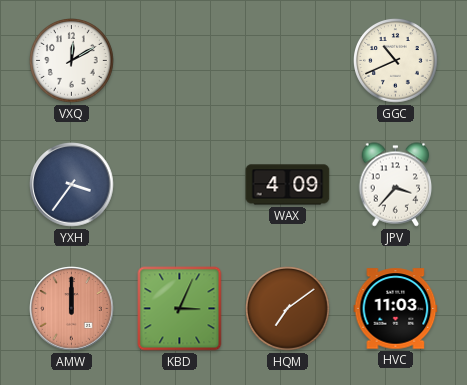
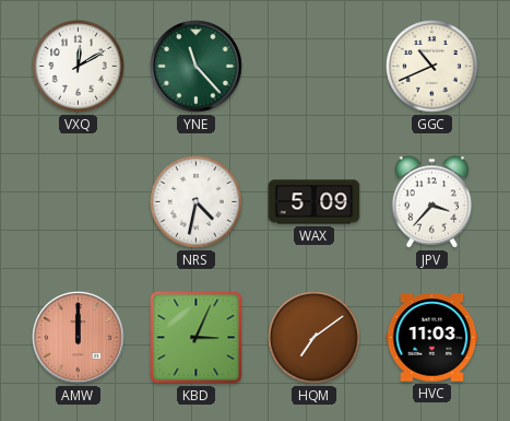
YNE: none -> 11:23
YXH: 3:36 -> none
NRS: none -> 4:32
WAX: 4:09 -> 5:09
